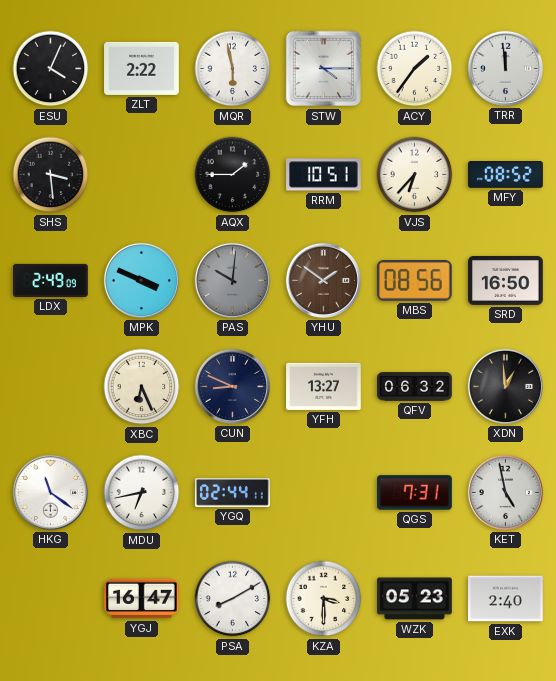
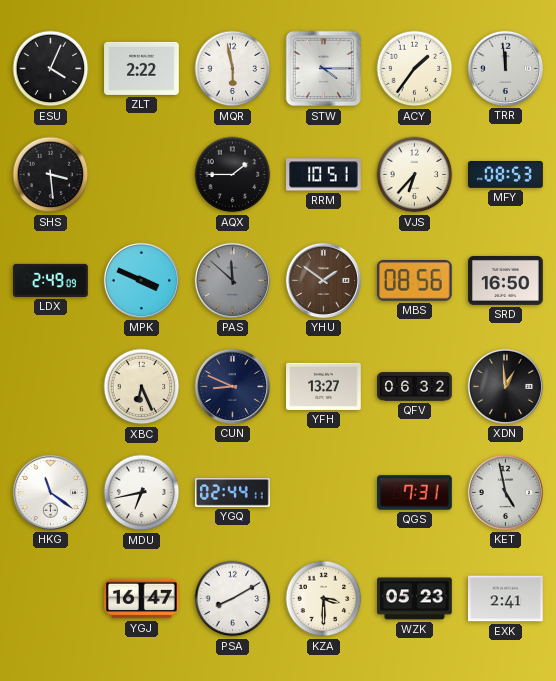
MFY: 08:52 -> 08:53
PAS: 10:01 -> 11:52
EXK: 2:40 -> 2:41
